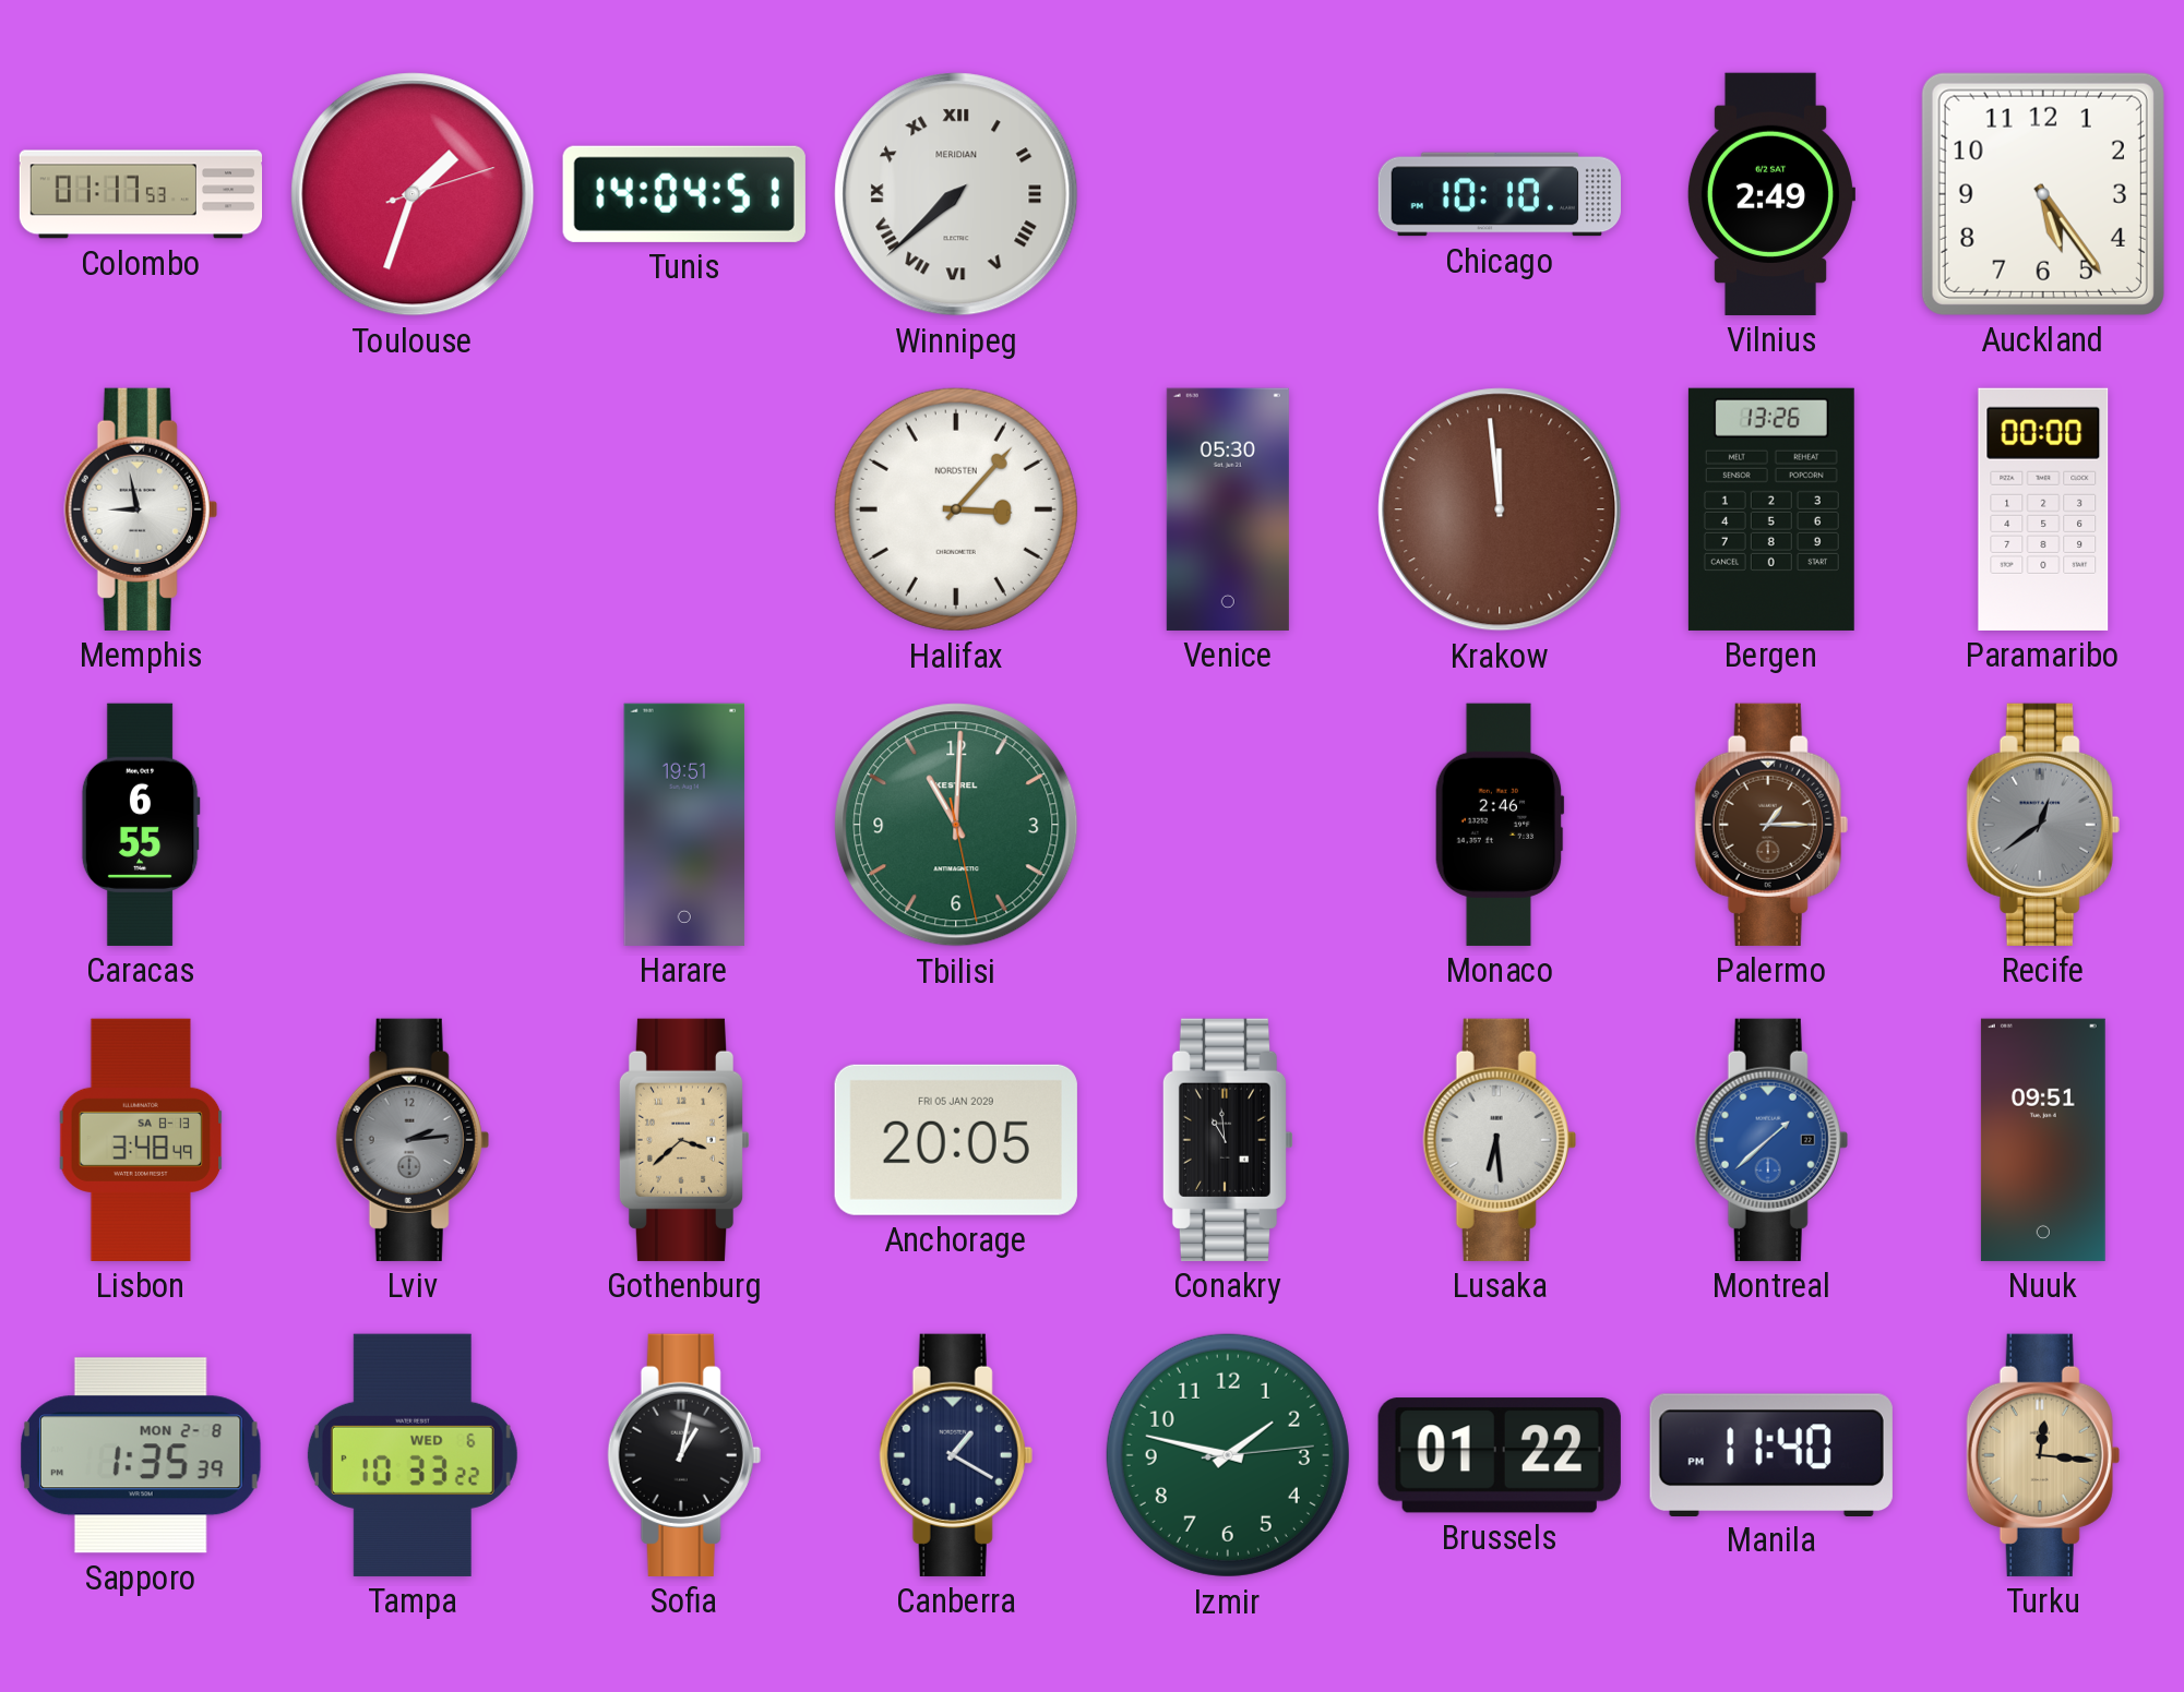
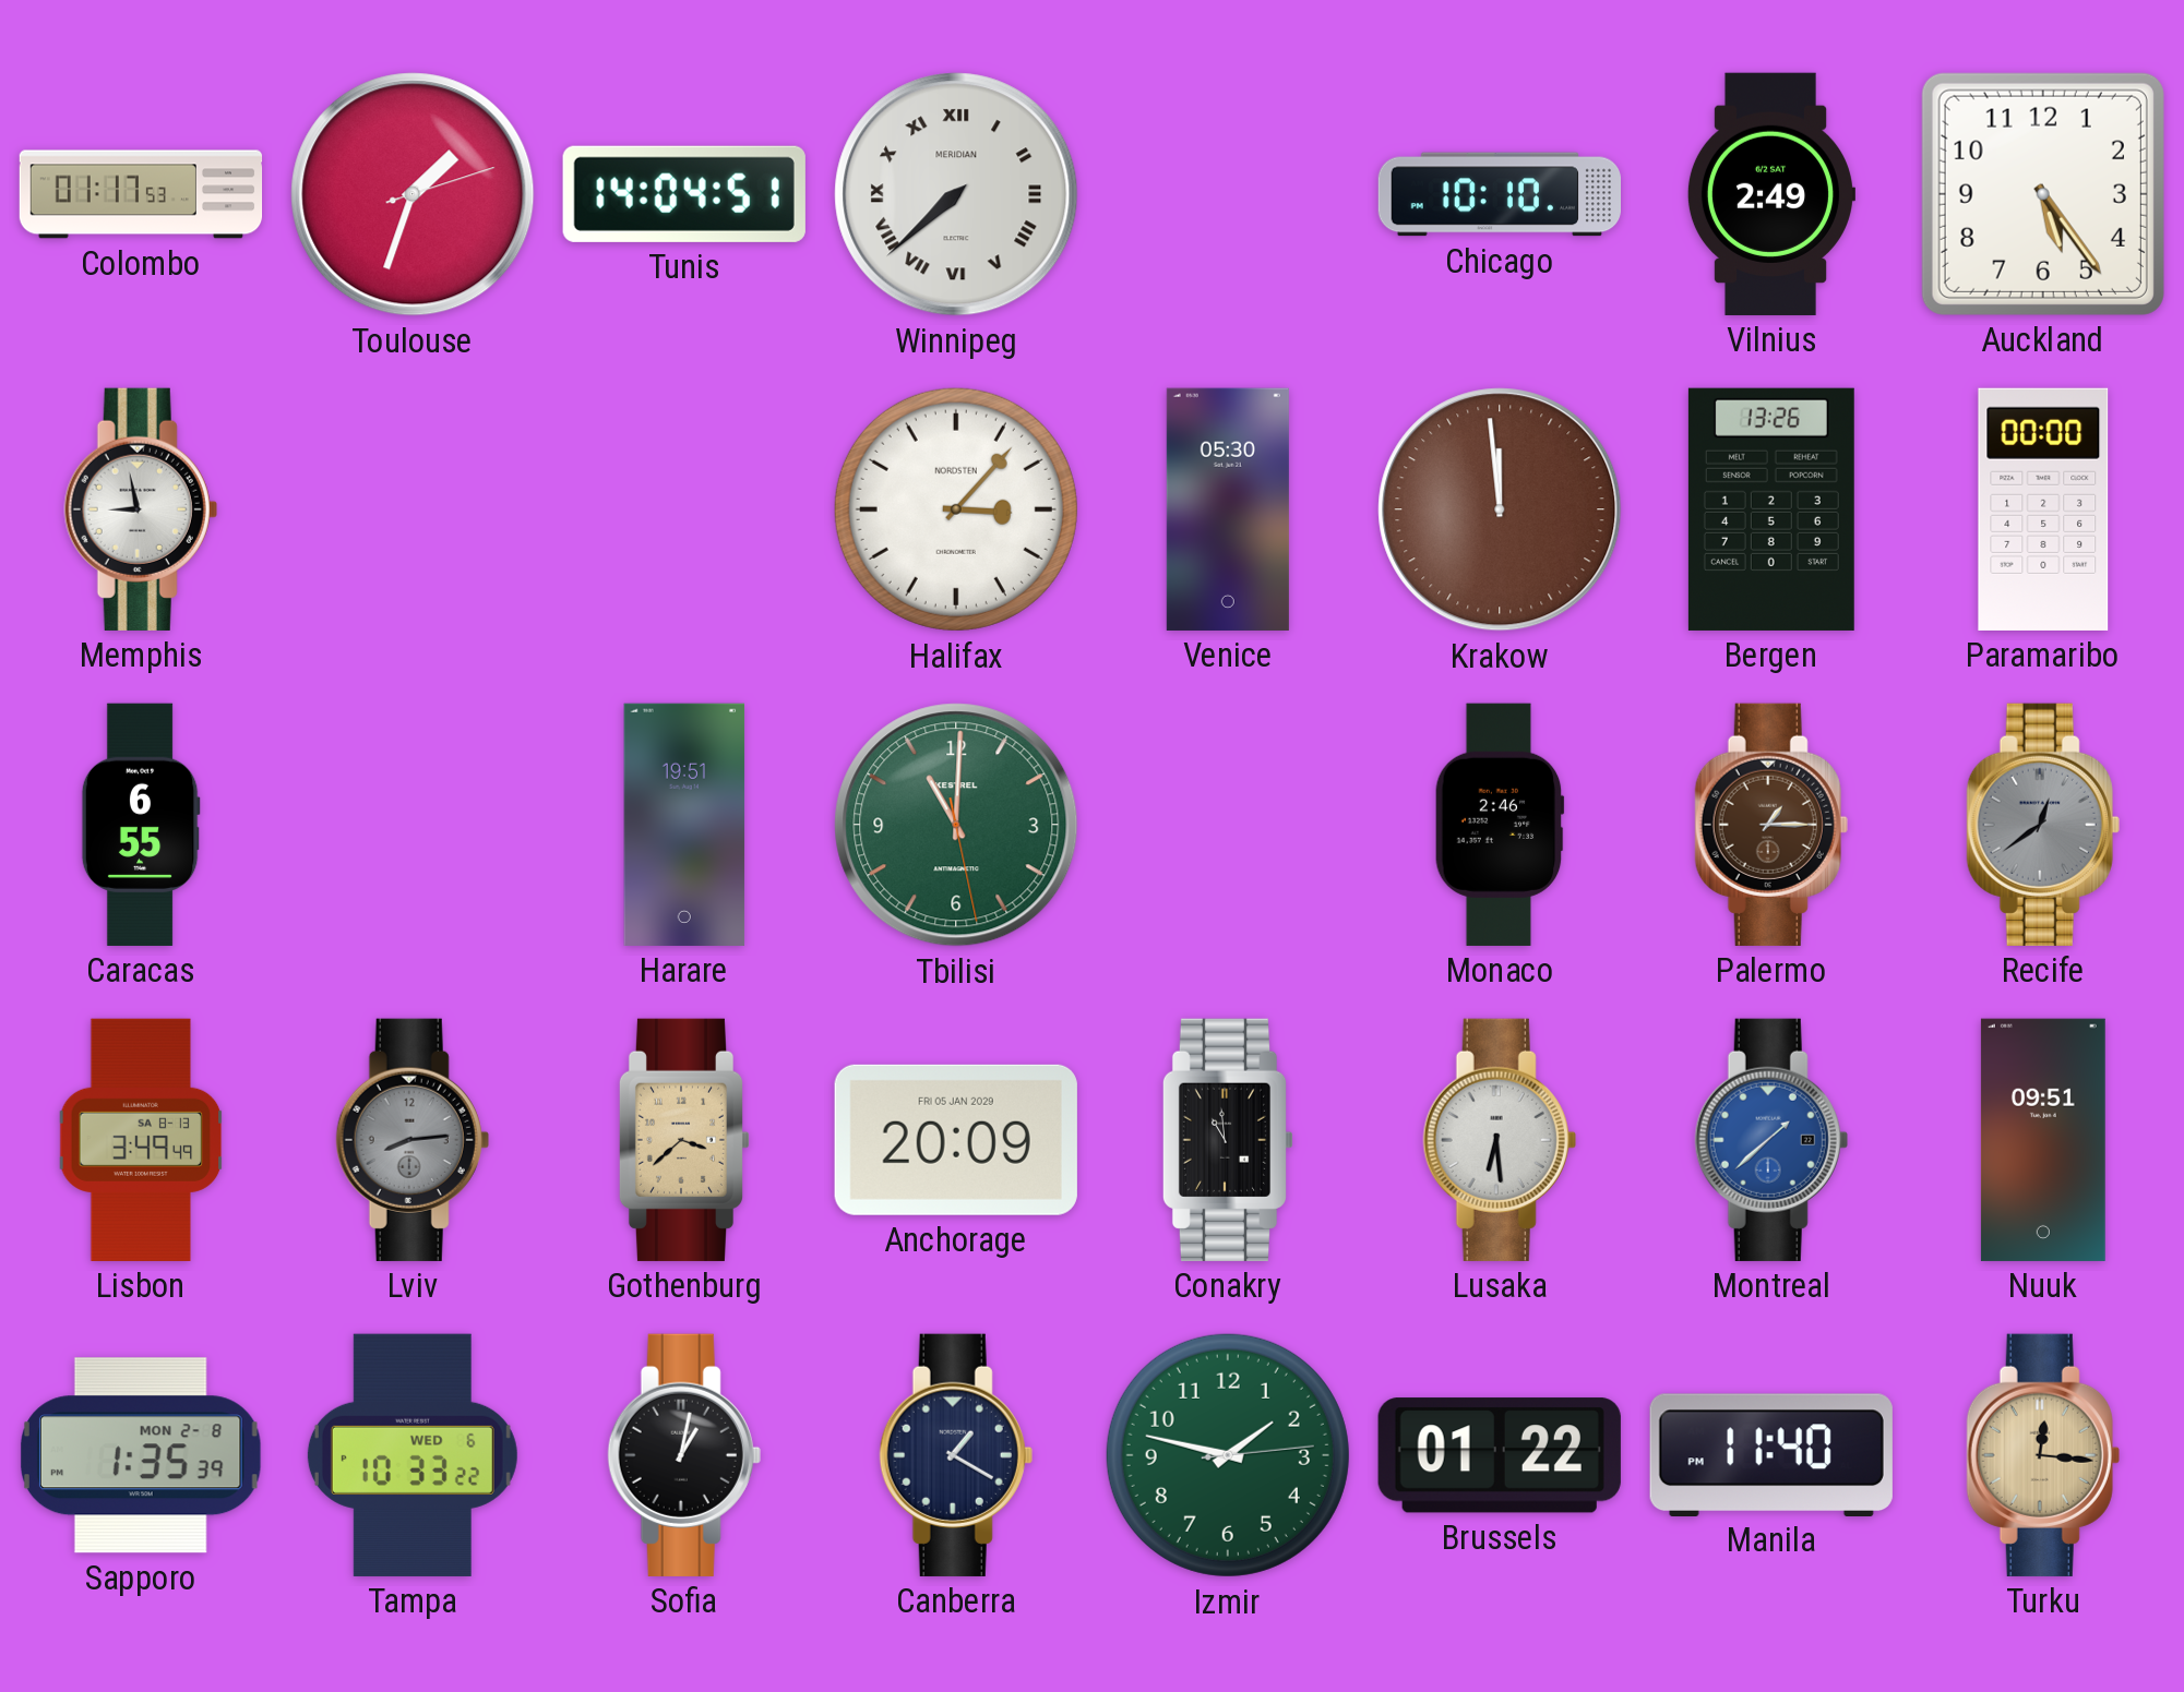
Lisbon: 3:48 -> 3:49
Lviv: 2:14 -> 8:14
Anchorage: 20:05 -> 20:09
